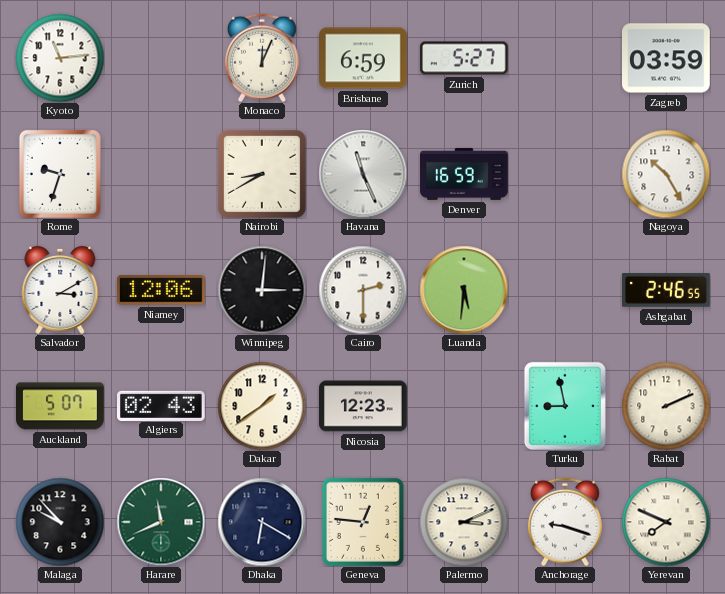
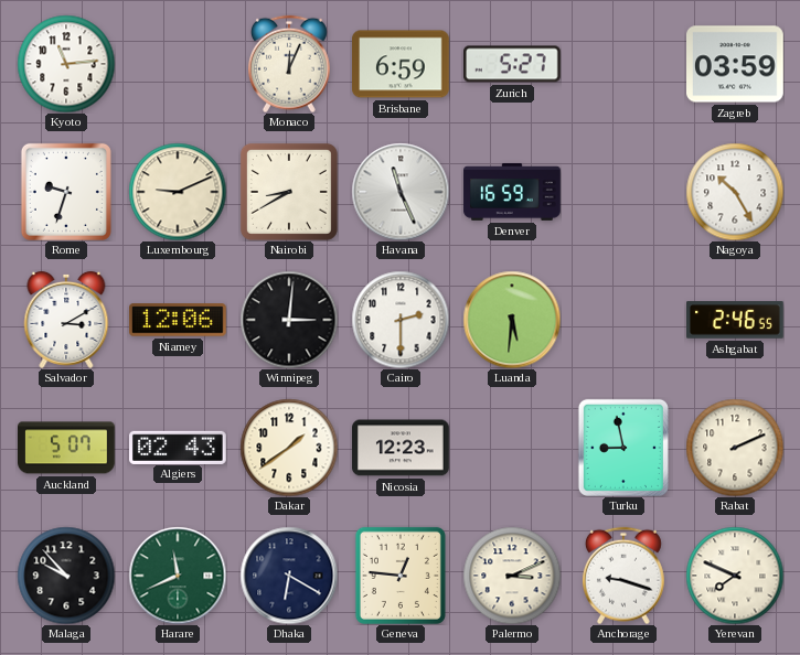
Luxembourg: none -> 9:11
